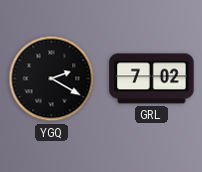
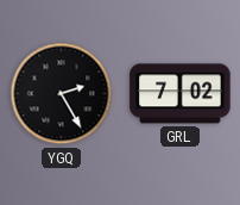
YGQ: 2:20 -> 2:25
